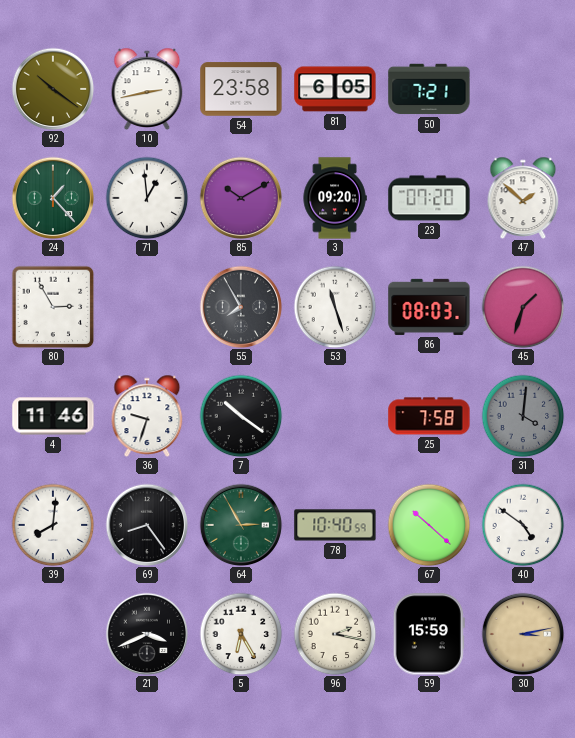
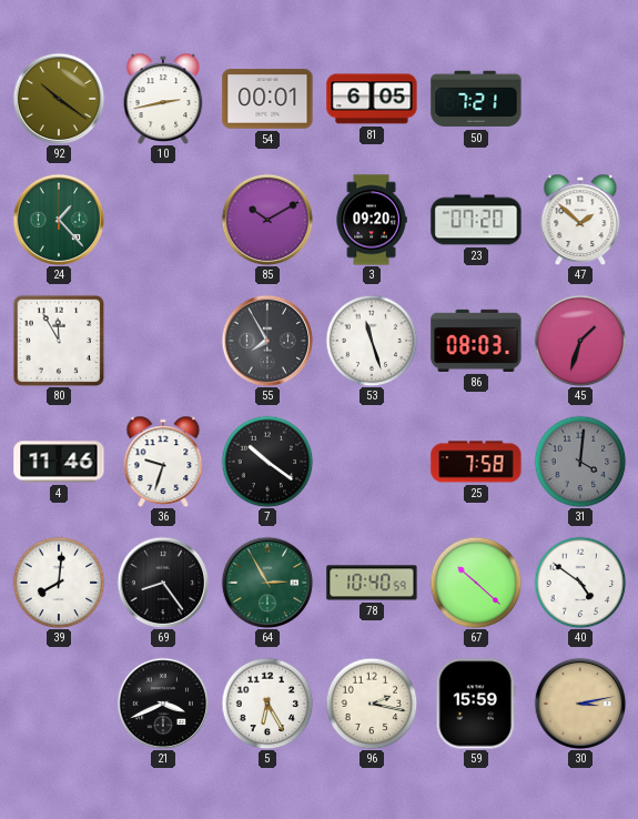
54: 23:58 -> 00:01
71: 12:59 -> none
80: 2:55 -> 11:55
